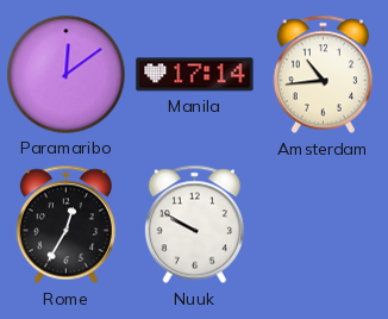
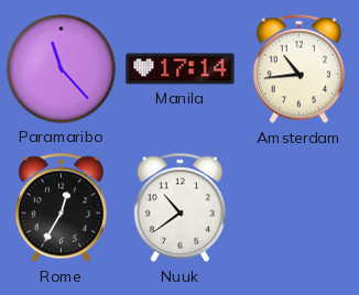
Paramaribo: 12:09 -> 11:23
Nuuk: 9:50 -> 10:39
